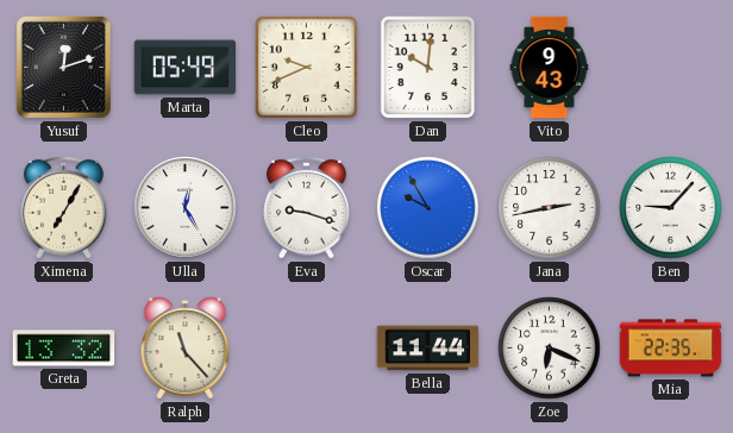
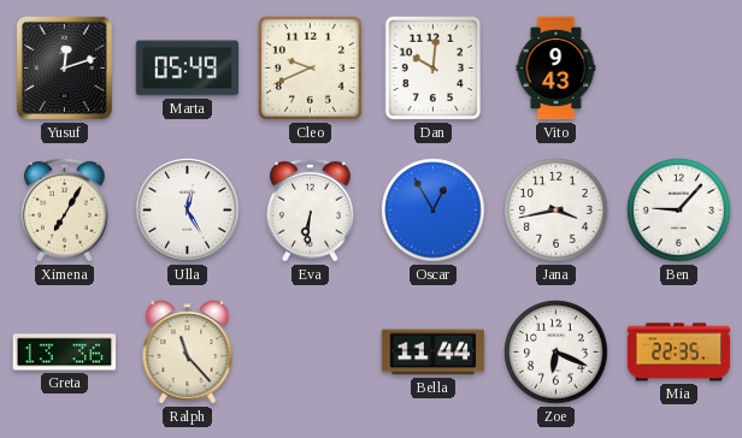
Eva: 9:18 -> 6:31
Oscar: 9:55 -> 12:55
Jana: 2:43 -> 3:43
Greta: 13:32 -> 13:36
